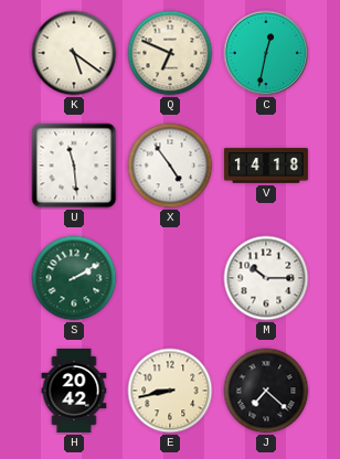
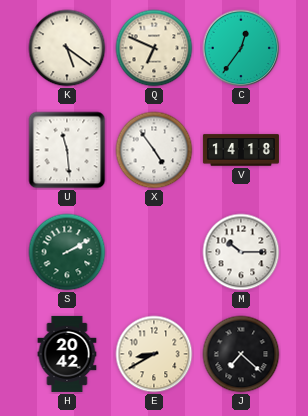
C: 12:32 -> 12:36
E: 8:43 -> 8:40
